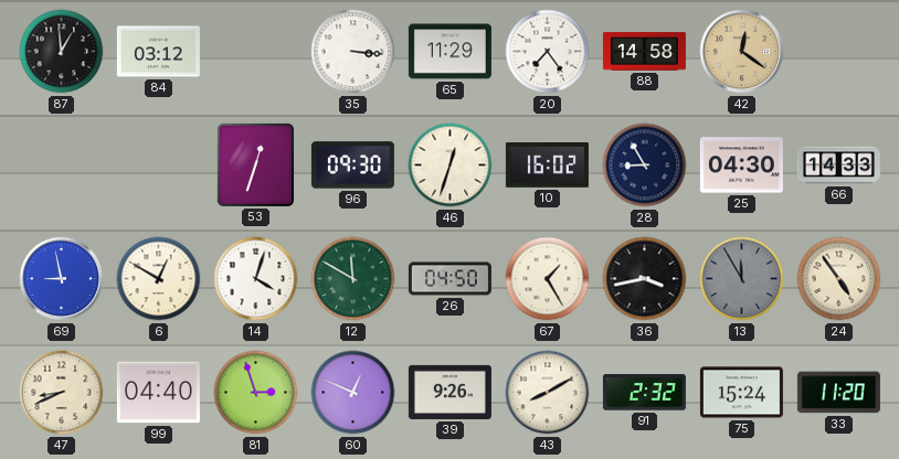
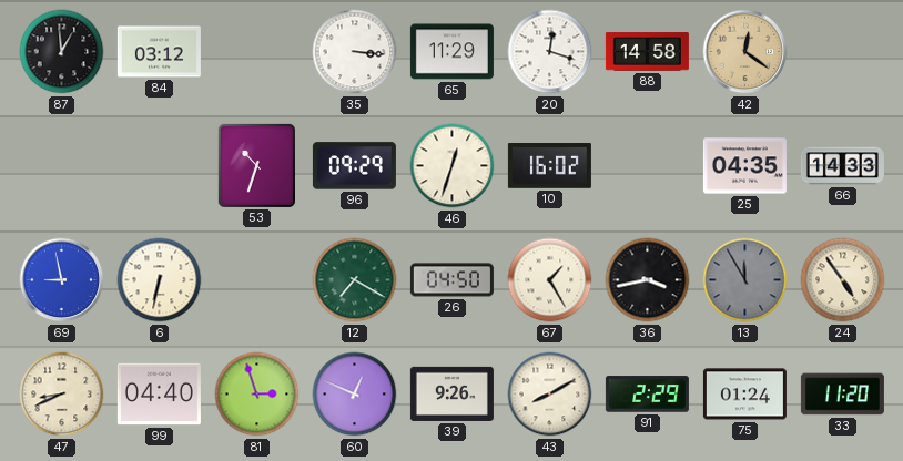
20: 7:24 -> 12:18
53: 12:33 -> 10:33
96: 09:30 -> 09:29
28: 8:55 -> none
25: 04:30 -> 04:35
6: 12:50 -> 6:32
14: 4:03 -> none
12: 11:50 -> 7:20
91: 2:32 -> 2:29
75: 15:24 -> 01:24
